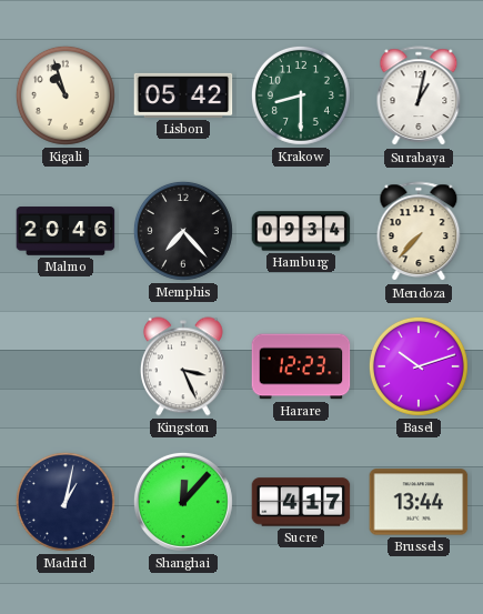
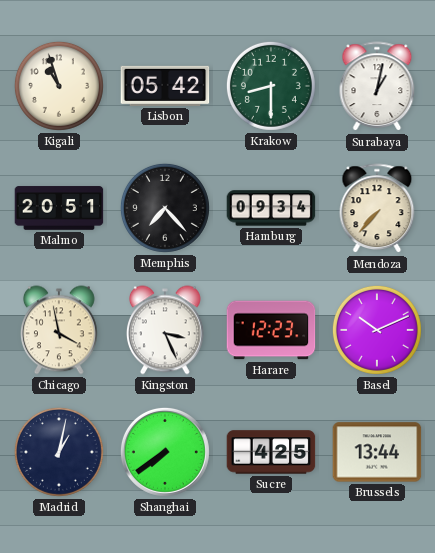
Malmo: 20:46 -> 20:51
Chicago: none -> 3:58
Basel: 10:12 -> 10:11
Shanghai: 12:07 -> 7:39
Sucre: 4:17 -> 4:25
